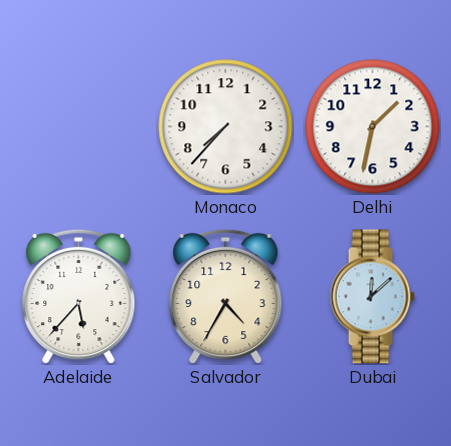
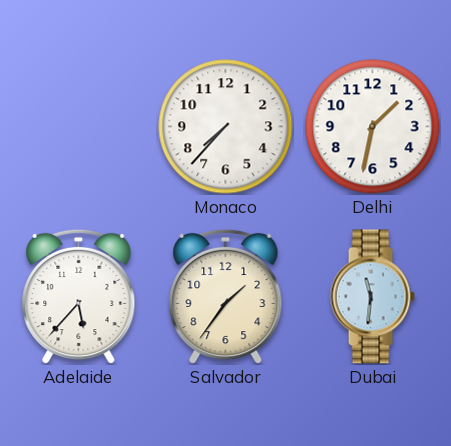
Salvador: 4:35 -> 1:36
Dubai: 12:08 -> 11:31
